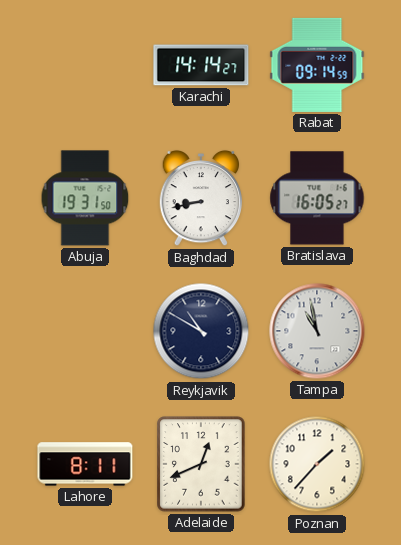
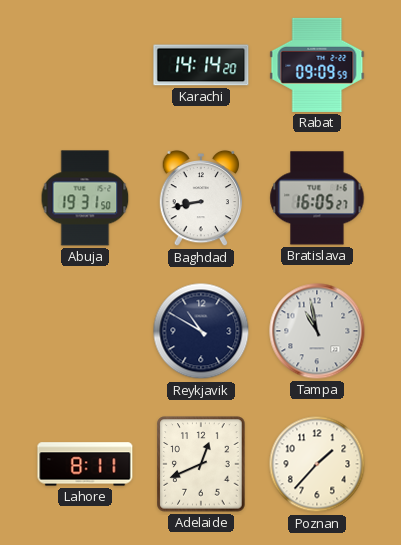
Karachi: 14:14:27 -> 14:14:20
Rabat: 09:14 -> 09:09
